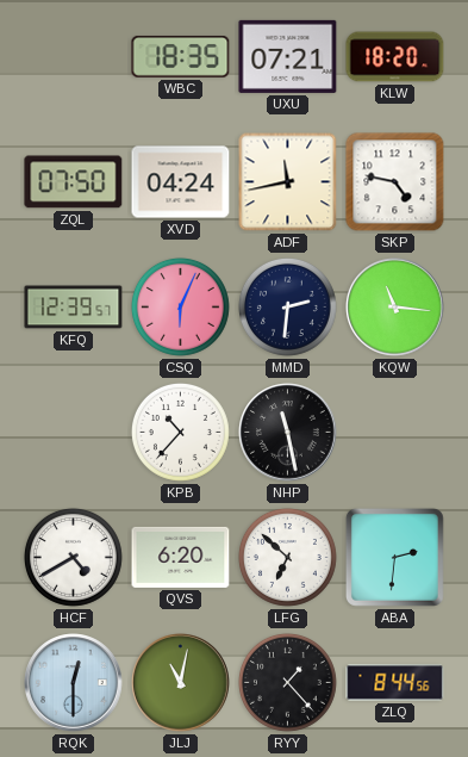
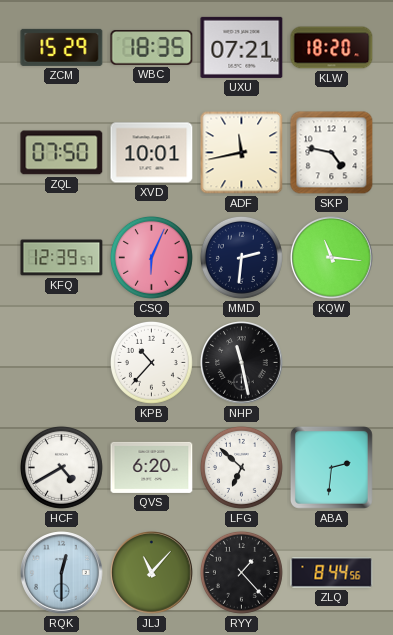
ZCM: none -> 15:29
XVD: 04:24 -> 10:01
JLJ: 11:02 -> 11:07
